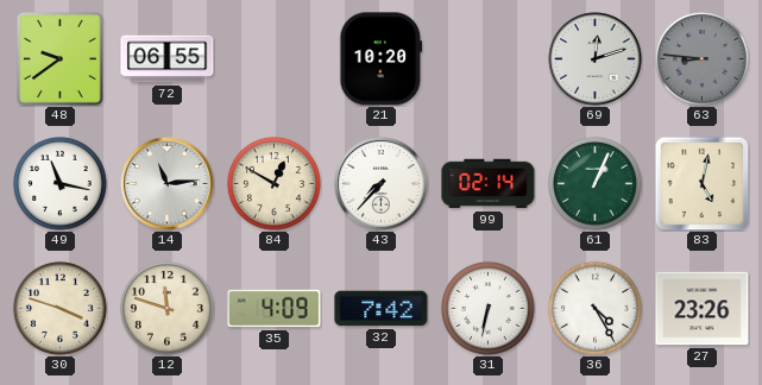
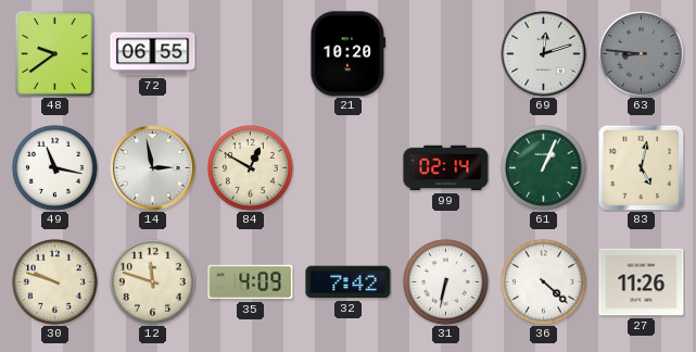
14: 11:14 -> 2:58
43: 7:37 -> none
30: 3:48 -> 9:48
36: 4:25 -> 4:22
27: 23:26 -> 11:26
